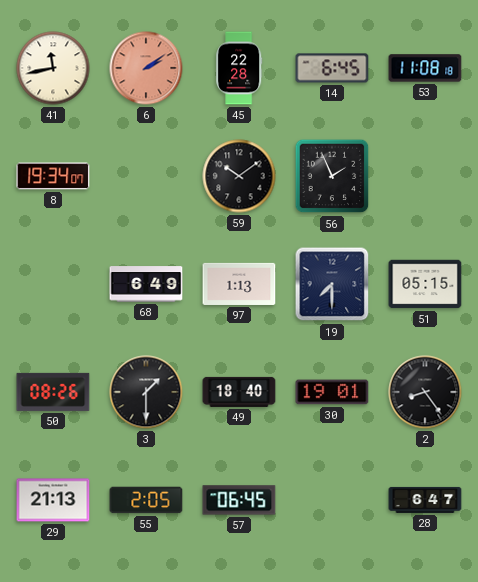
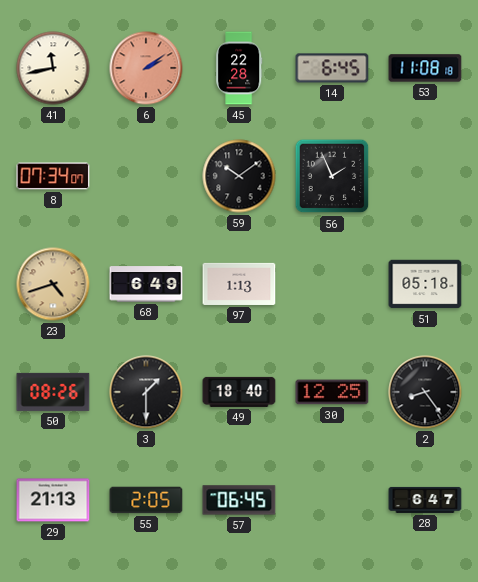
8: 19:34 -> 07:34
23: none -> 4:42
19: 7:30 -> none
51: 05:15 -> 05:18
30: 19:01 -> 12:25
